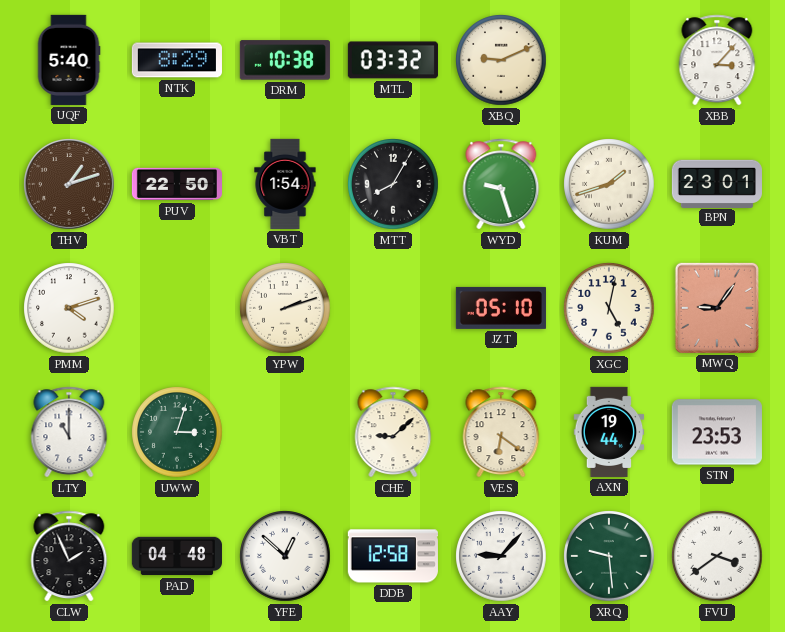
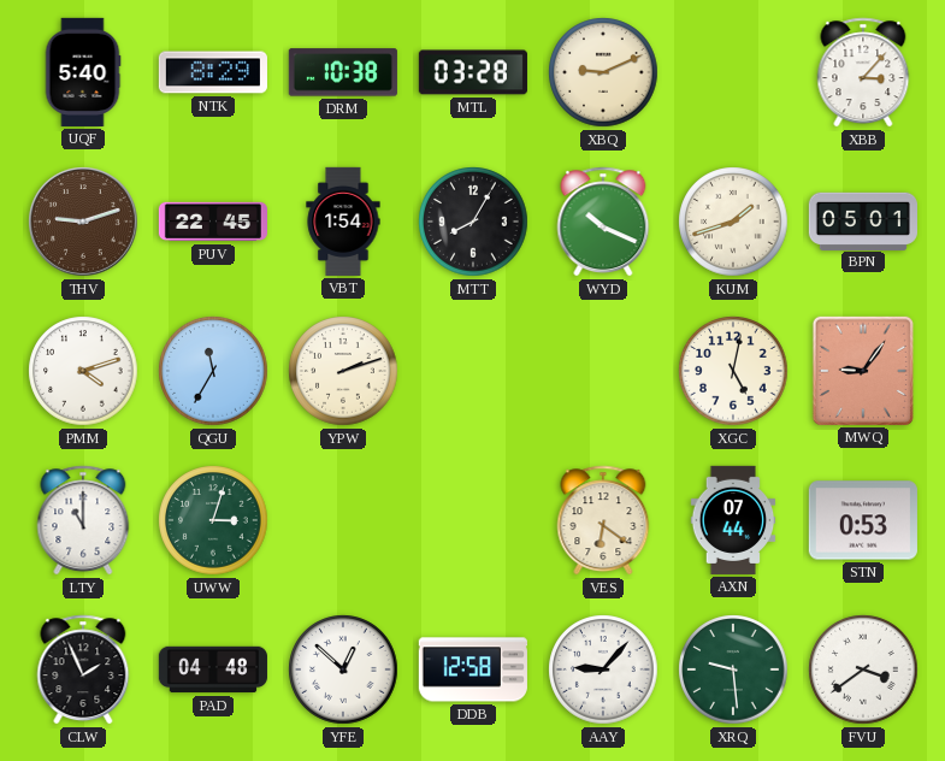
MTL: 03:32 -> 03:28
THV: 1:12 -> 9:12
PUV: 22:50 -> 22:45
WYD: 9:27 -> 10:19
BPN: 23:01 -> 05:01
QGU: none -> 11:35
JZT: 05:10 -> none
CHE: 9:08 -> none
AXN: 19:44 -> 07:44
STN: 23:53 -> 0:53
